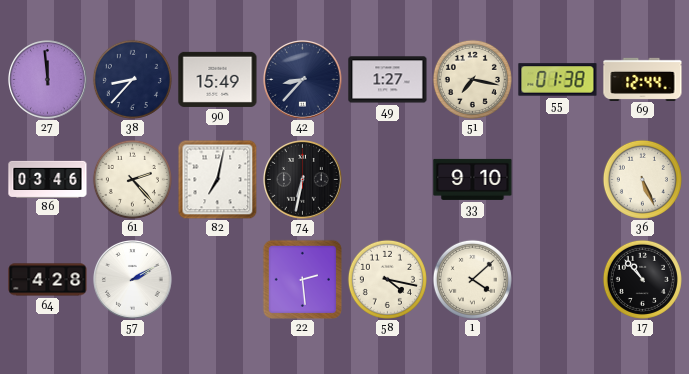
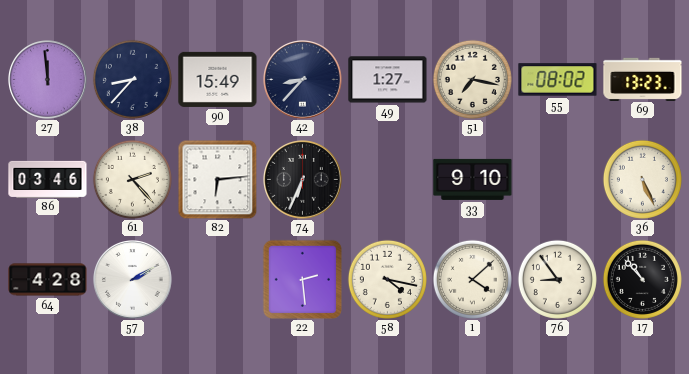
55: 01:38 -> 08:02
69: 12:44 -> 13:23
82: 7:02 -> 6:14
74: 6:32 -> 6:34
76: none -> 8:54
